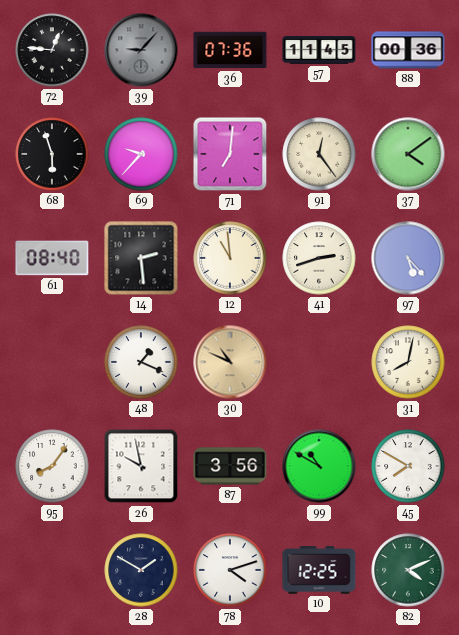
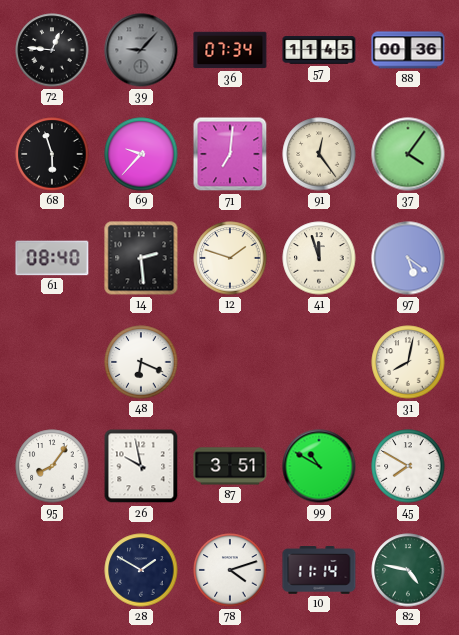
36: 07:36 -> 07:34
37: 4:09 -> 4:06
12: 10:59 -> 1:48
41: 2:42 -> 11:57
97: 5:23 -> 5:21
48: 1:19 -> 6:19
30: 10:49 -> none
87: 3:56 -> 3:51
10: 12:25 -> 11:14
82: 4:11 -> 4:47
